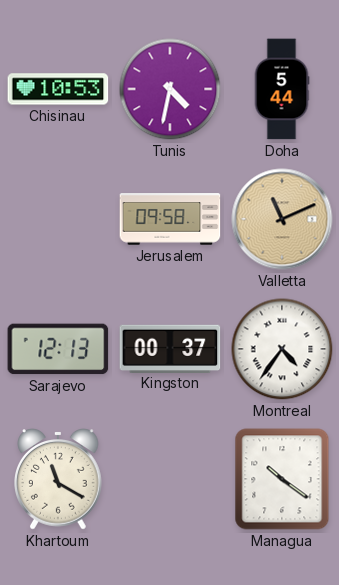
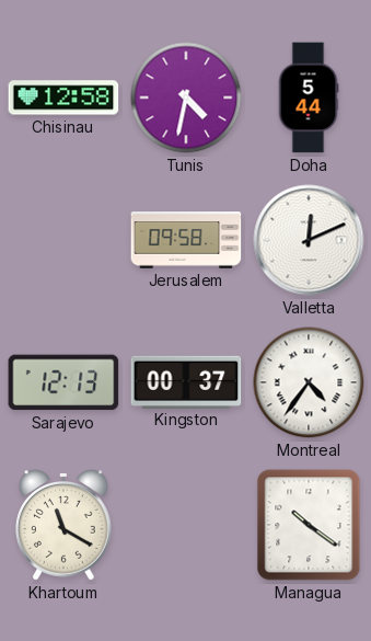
Chisinau: 10:53 -> 12:58
Valletta: 11:11 -> 12:11
Valletta dial: champagne -> white
